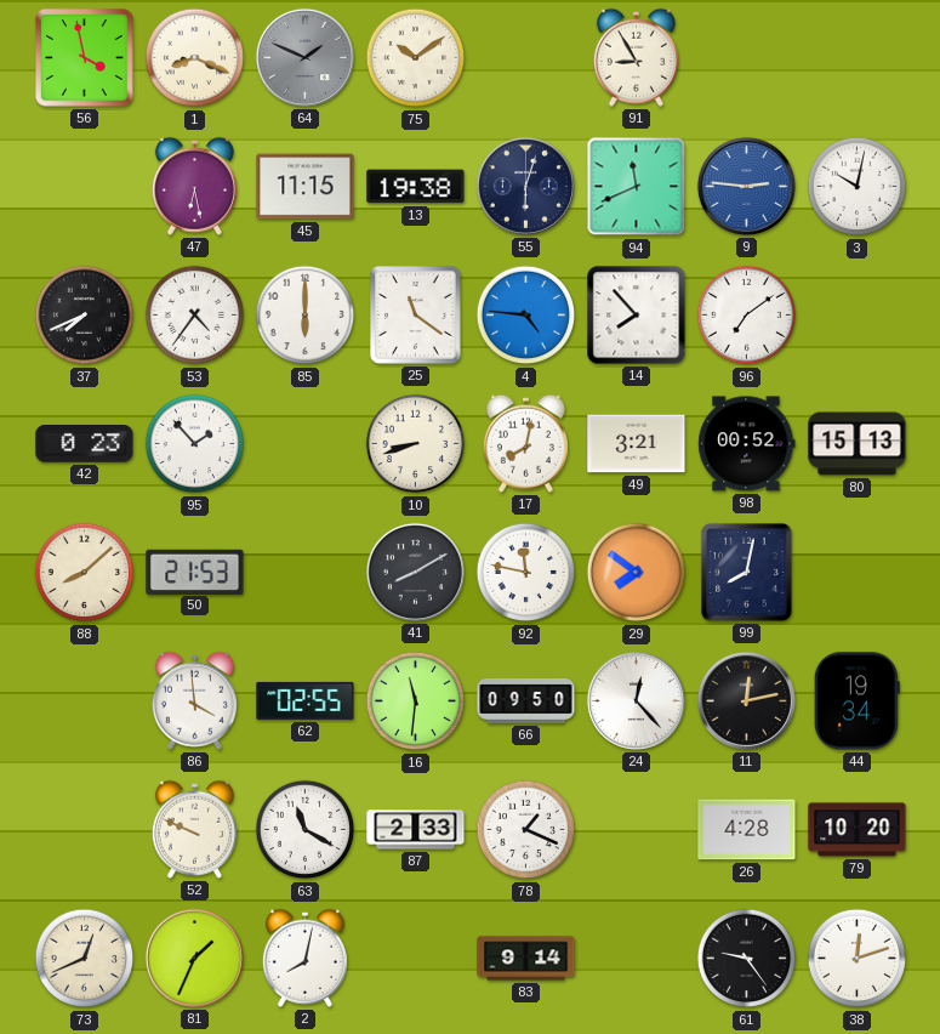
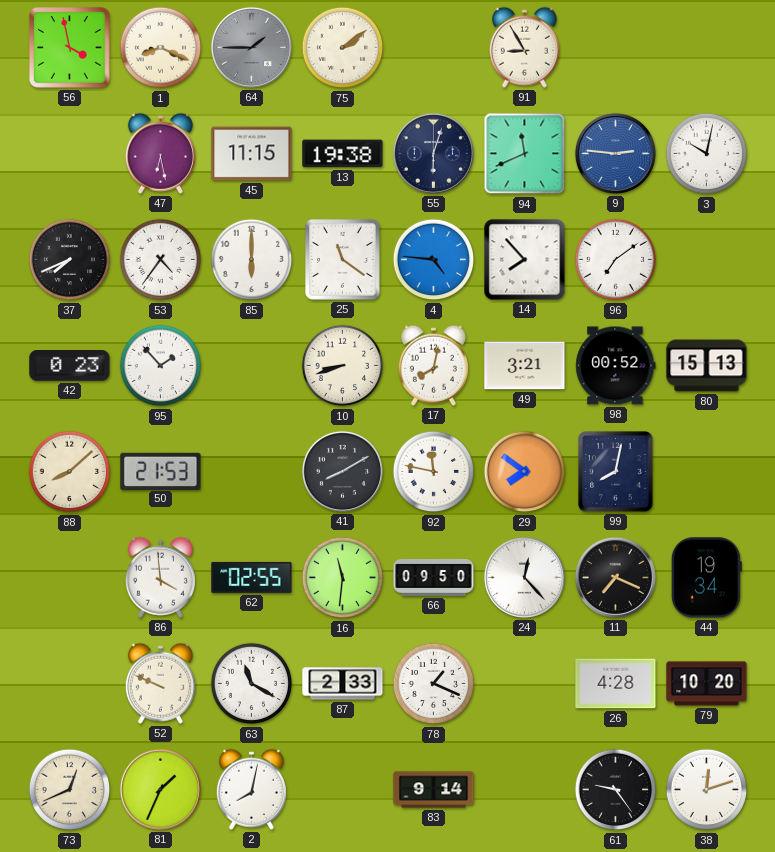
64: 1:49 -> 1:45
75: 10:09 -> 2:09
11: 12:13 -> 7:19
